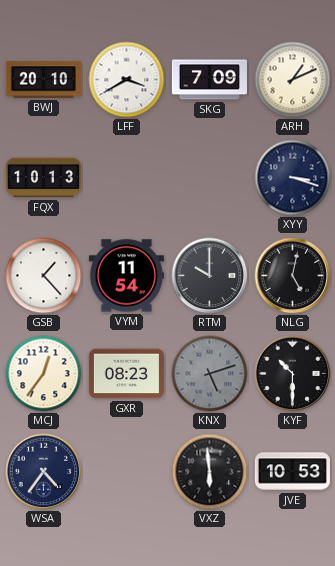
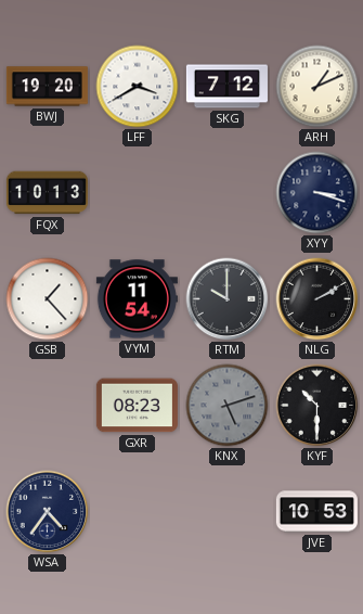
BWJ: 20:10 -> 19:20
SKG: 7:09 -> 7:12
NLG: 5:02 -> 2:10
MCJ: 12:36 -> none
VXZ: 5:59 -> none
